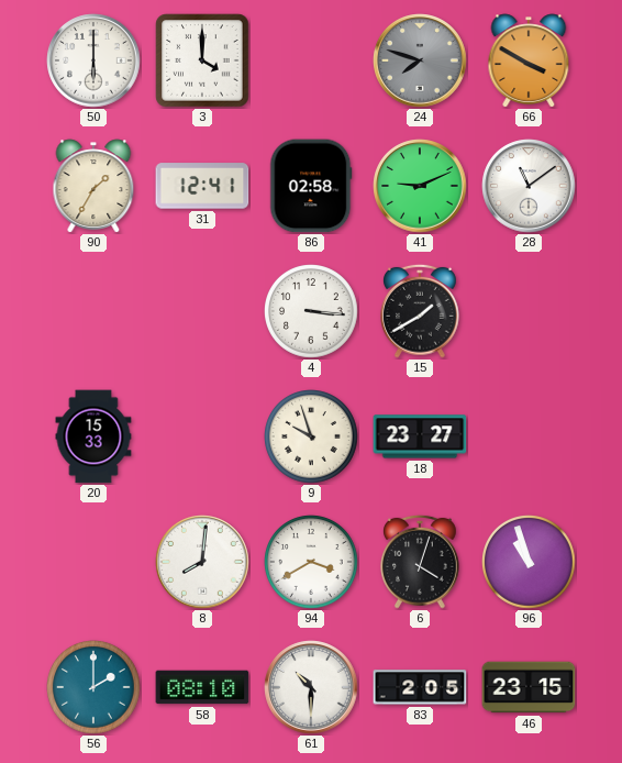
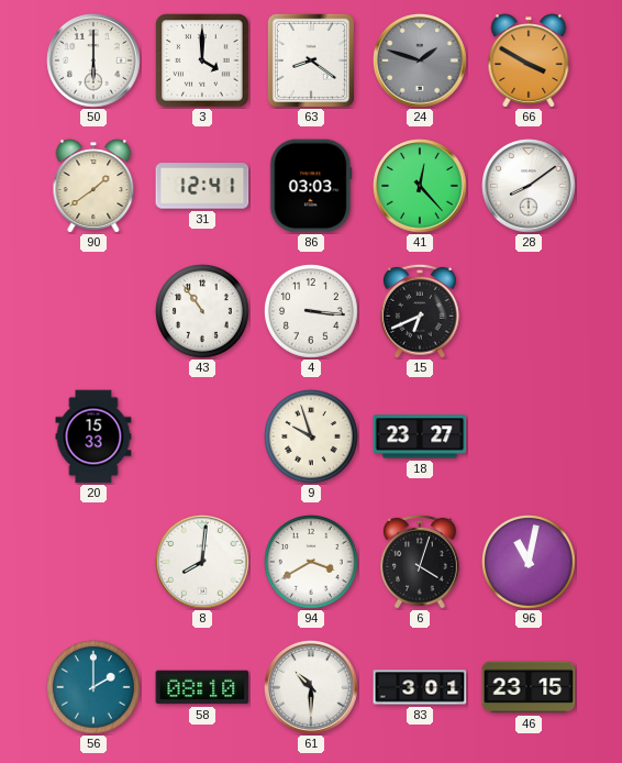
63: none -> 8:21
24: 7:48 -> 1:48
90: 1:35 -> 1:39
86: 02:58 -> 03:03
41: 9:11 -> 12:23
28: 11:09 -> 8:09
43: none -> 10:54
15: 1:40 -> 6:41
96: 10:57 -> 11:02
83: 2:05 -> 3:01
